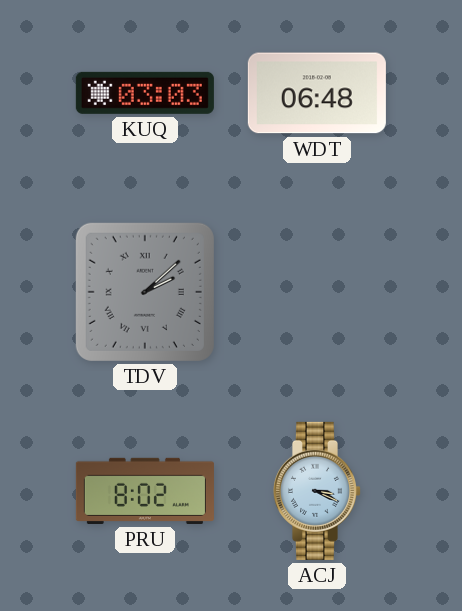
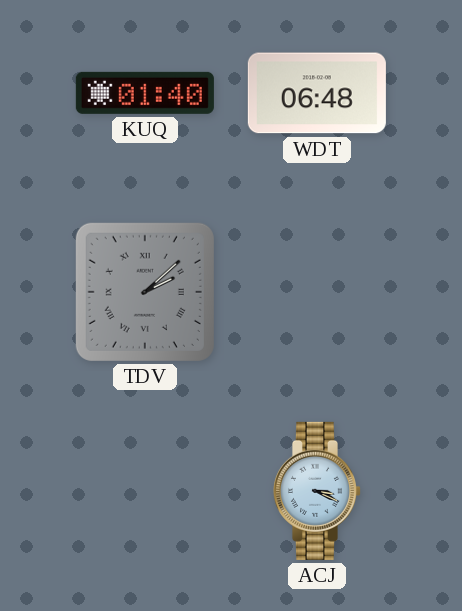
KUQ: 03:03 -> 01:40
PRU: 8:02 -> none
